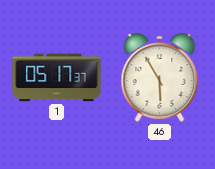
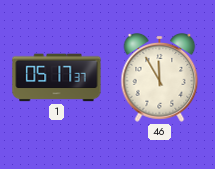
46: 5:55 -> 11:55
